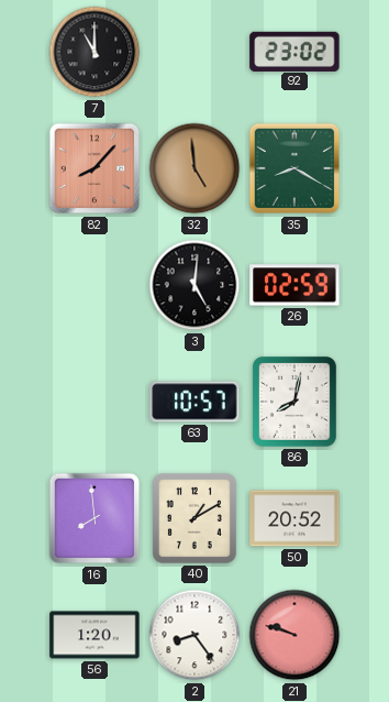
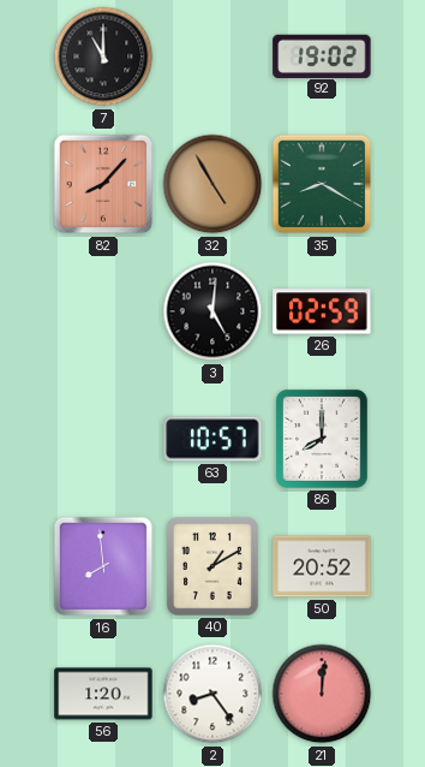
92: 23:02 -> 19:02
32: 4:59 -> 4:55
86: 8:02 -> 8:00
21: 9:48 -> 12:01
